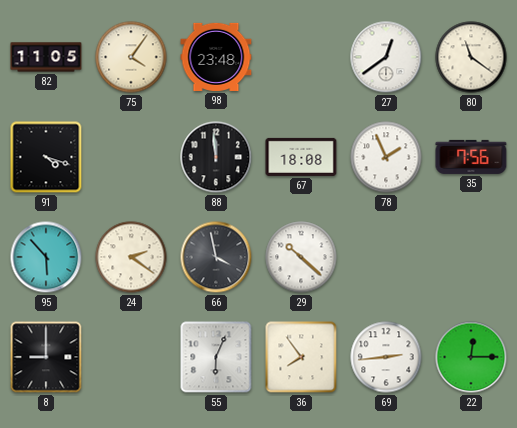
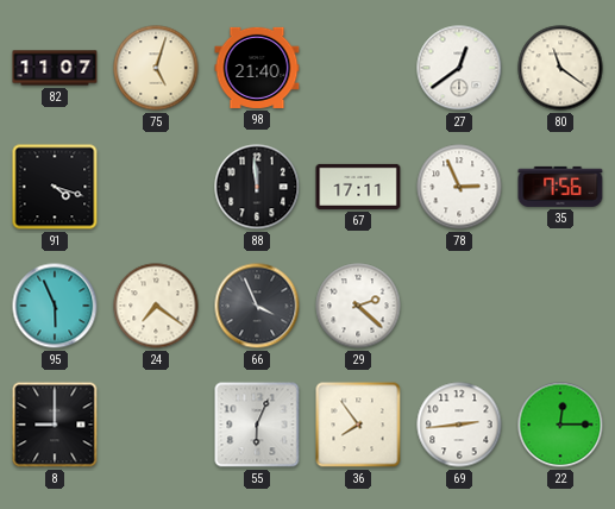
82: 11:05 -> 11:07
75: 4:06 -> 5:03
98: 23:48 -> 21:40
67: 18:08 -> 17:11
78: 1:56 -> 2:56
95: 5:53 -> 5:56
24: 2:21 -> 7:21
66: 3:58 -> 3:56
29: 10:22 -> 2:22
